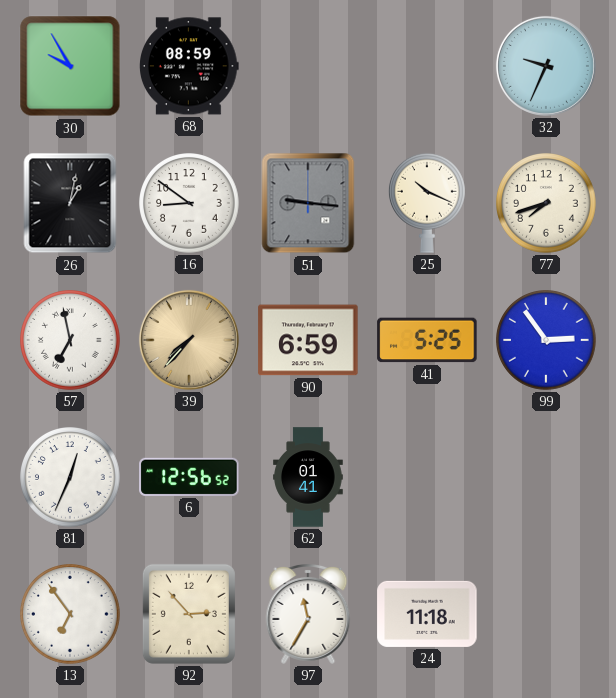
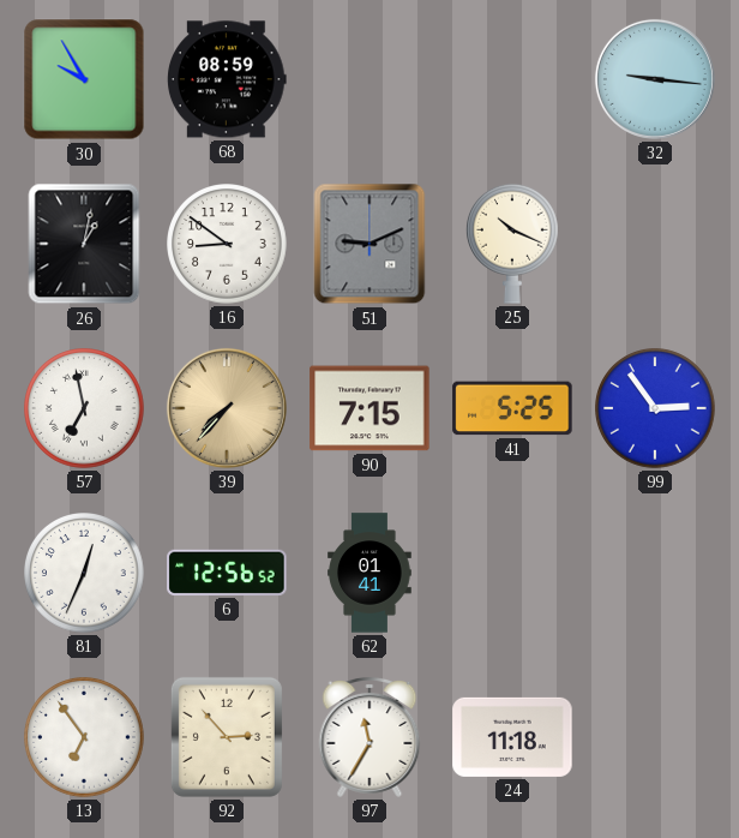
32: 9:34 -> 9:16
51: 9:16 -> 9:11
77: 7:42 -> none
90: 6:59 -> 7:15
